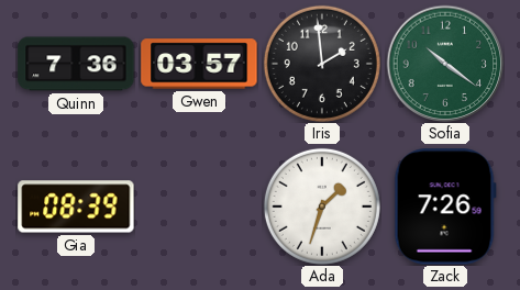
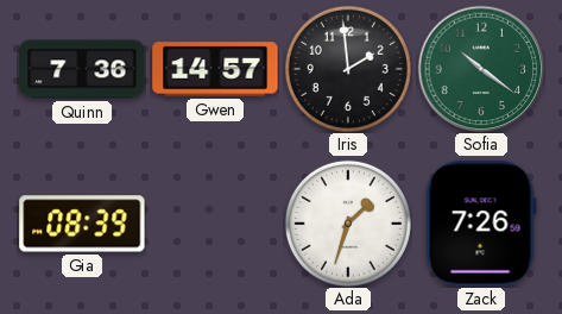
Gwen: 03:57 -> 14:57
